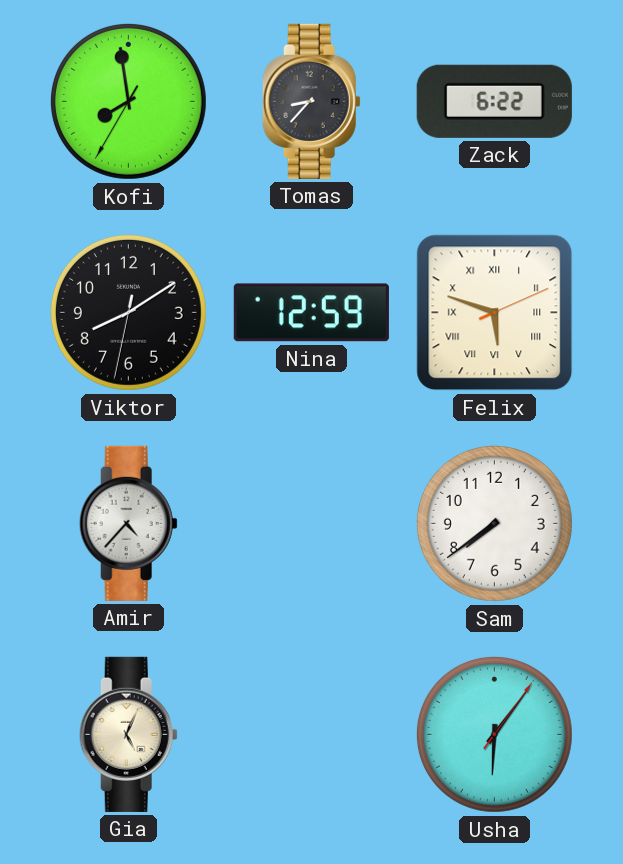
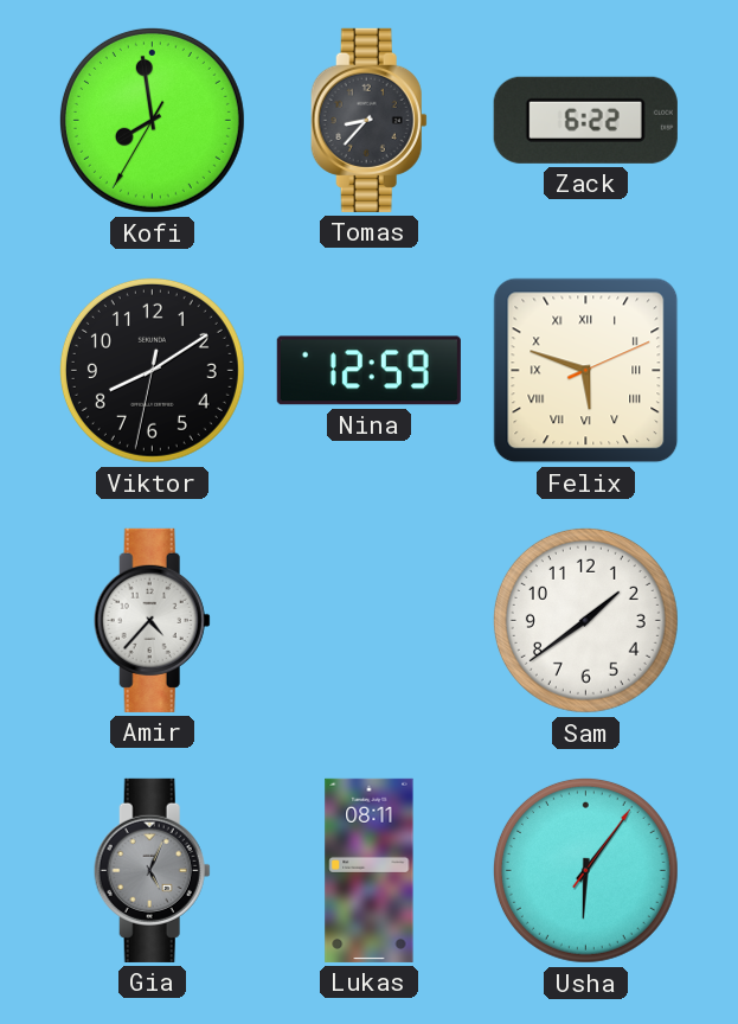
Sam: 7:39 -> 1:39
Gia dial: cream -> grey
Lukas: none -> 08:11
